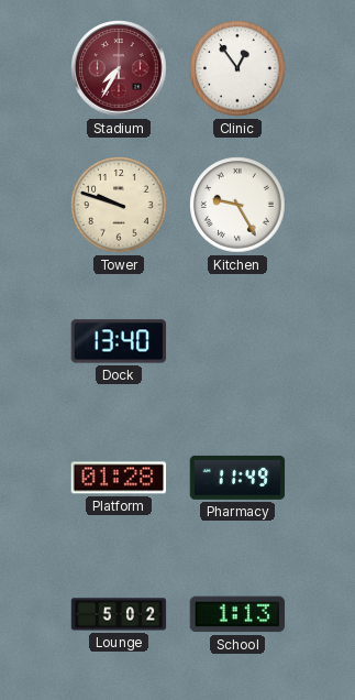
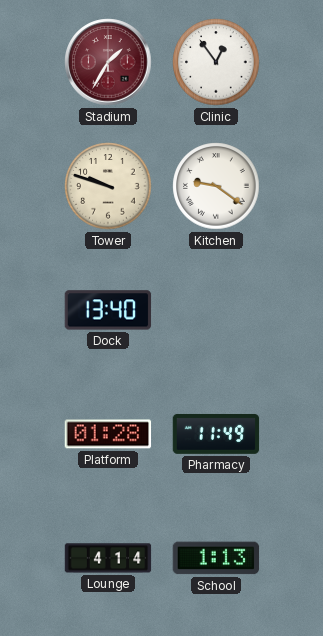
Stadium: 7:35 -> 1:35
Kitchen: 9:25 -> 9:21
Lounge: 5:02 -> 4:14
